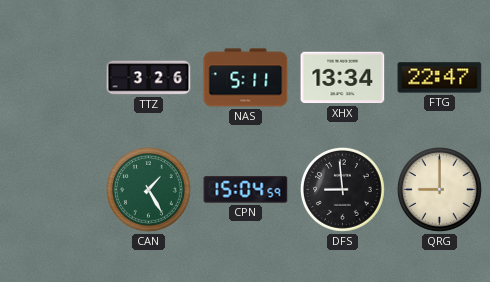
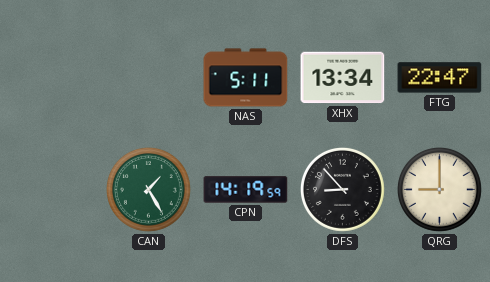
TTZ: 3:26 -> none
CPN: 15:04 -> 14:19
DFS: 8:59 -> 8:53
